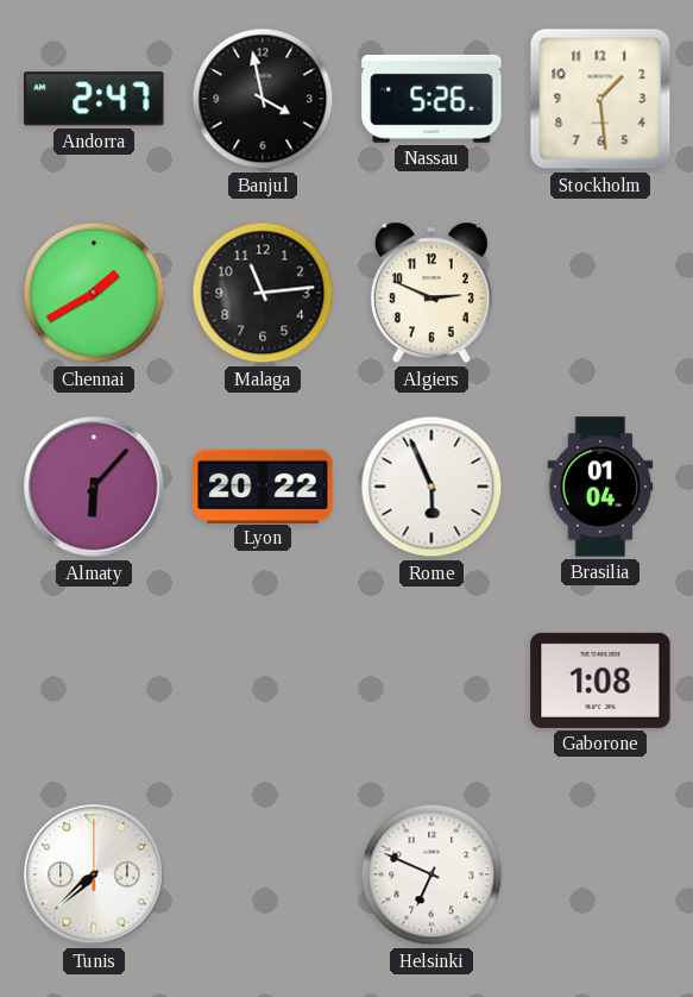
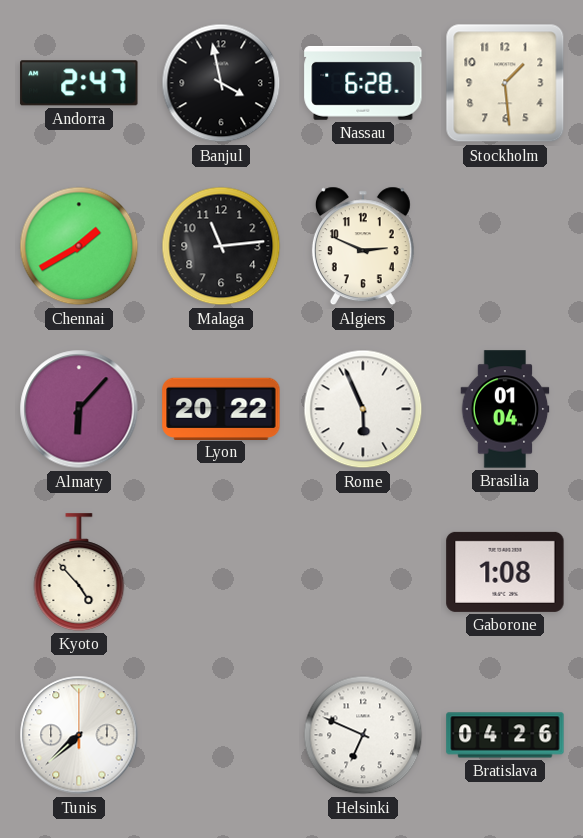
Nassau: 5:26 -> 6:28
Kyoto: none -> 4:53
Bratislava: none -> 04:26
